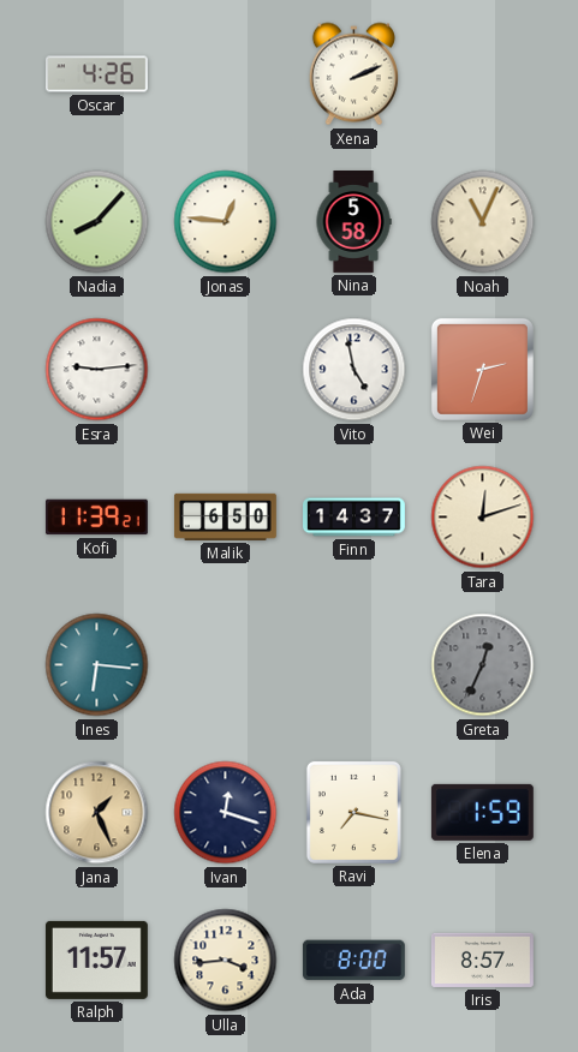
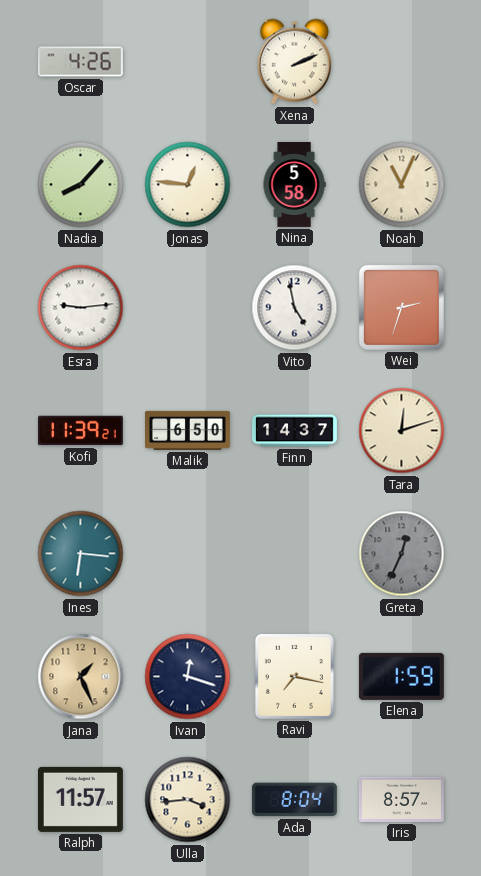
Ada: 8:00 -> 8:04
